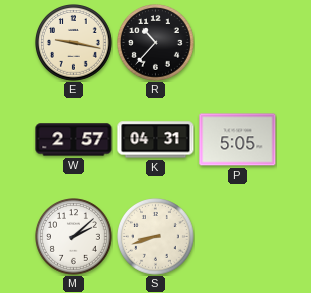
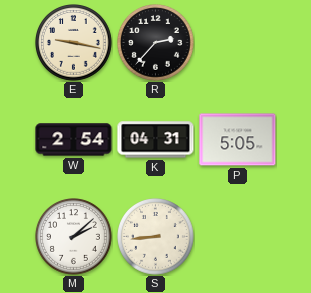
R: 10:37 -> 2:37
W: 2:57 -> 2:54
S: 8:42 -> 8:44
